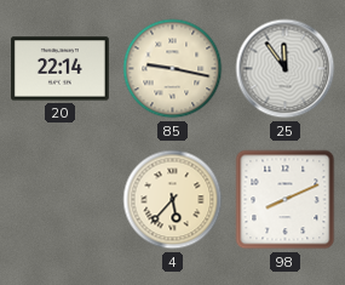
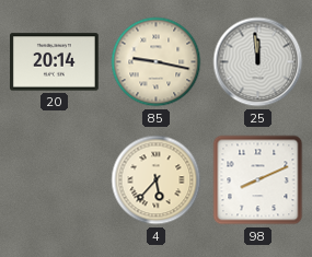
20: 22:14 -> 20:14
25: 11:54 -> 11:59
